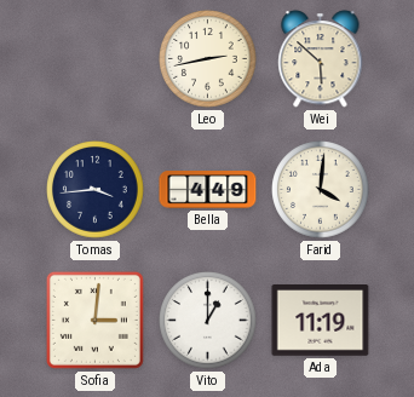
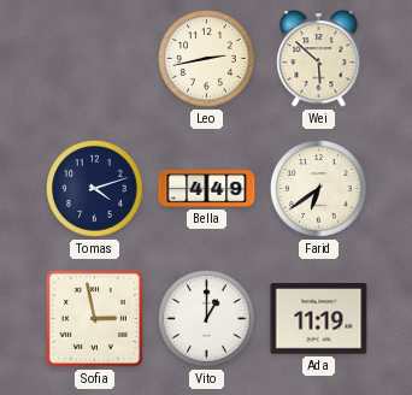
Tomas: 3:44 -> 4:12
Farid: 4:01 -> 6:39
Sofia: 3:01 -> 2:58
